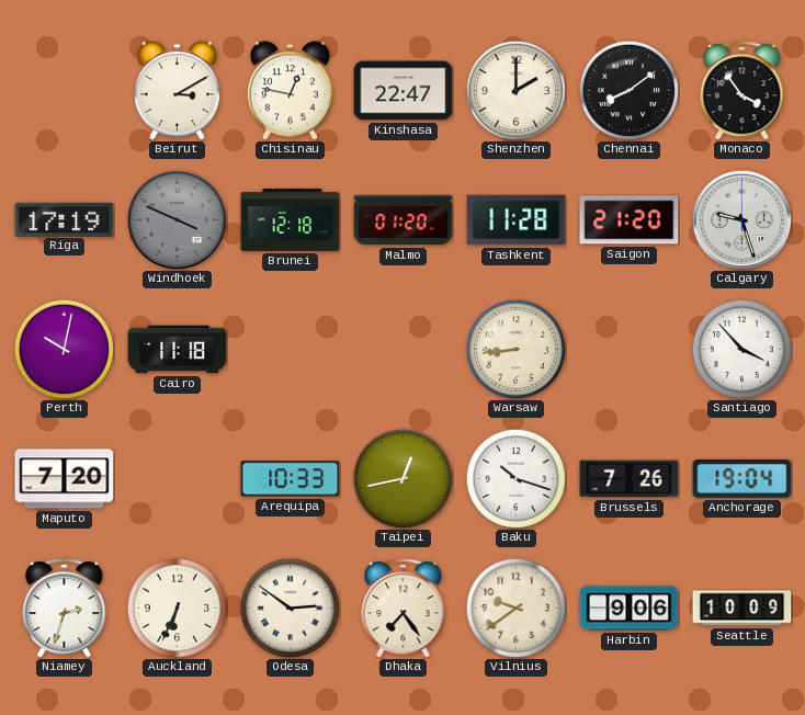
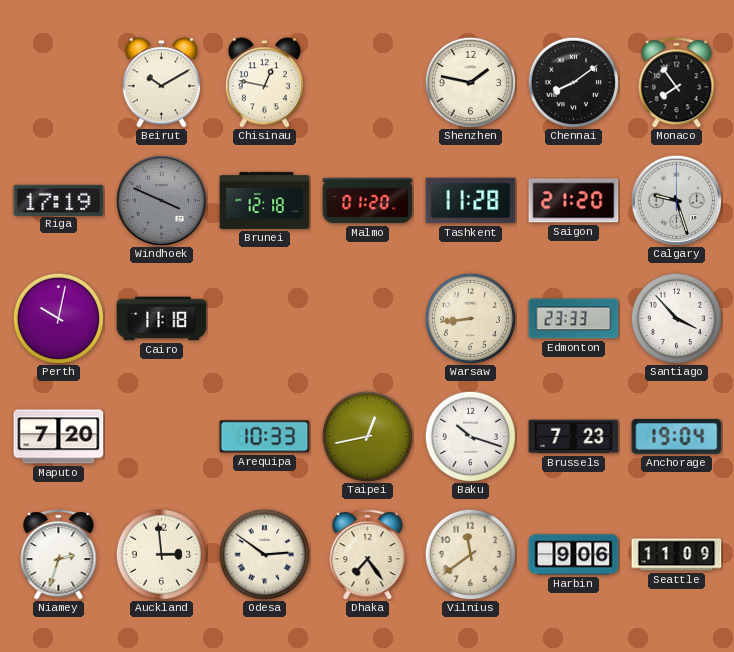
Beirut: 3:10 -> 10:10
Kinshasa: 22:47 -> none
Shenzhen: 2:00 -> 1:47
Monaco: 3:54 -> 7:54
Edmonton: none -> 23:33
Brussels: 7:26 -> 7:23
Auckland: 6:34 -> 2:59
Vilnius: 9:39 -> 11:39
Seattle: 10:09 -> 11:09
